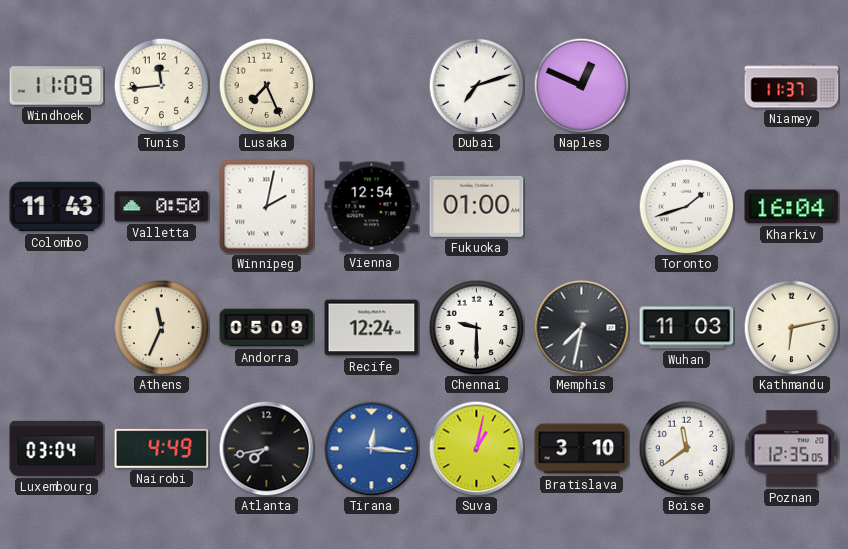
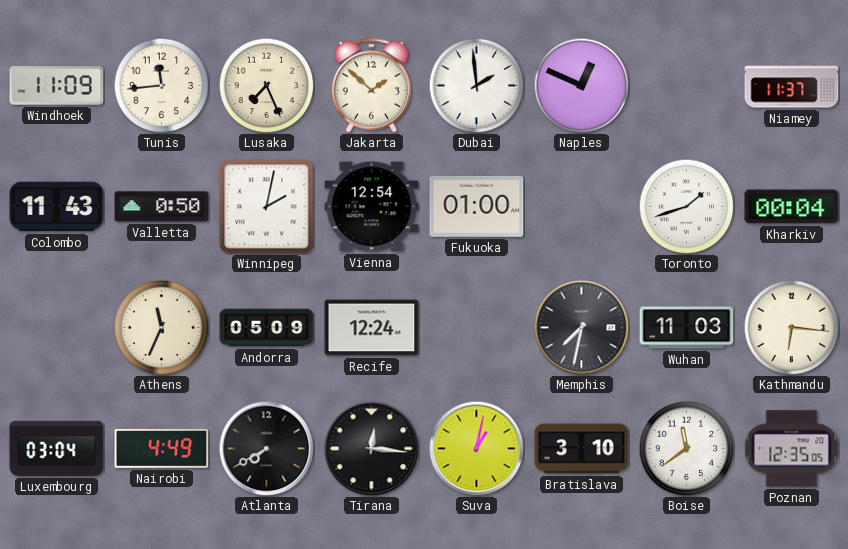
Jakarta: none -> 1:52
Dubai: 7:12 -> 1:59
Kharkiv: 16:04 -> 00:04
Chennai: 9:30 -> none
Kathmandu: 6:13 -> 6:16
Atlanta: 7:43 -> 7:40
Tirana dial: blue -> black
